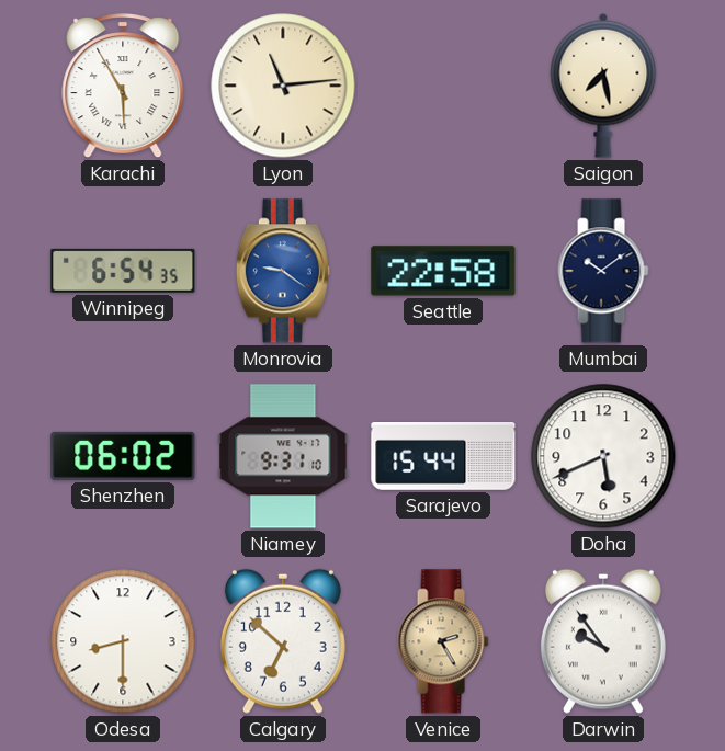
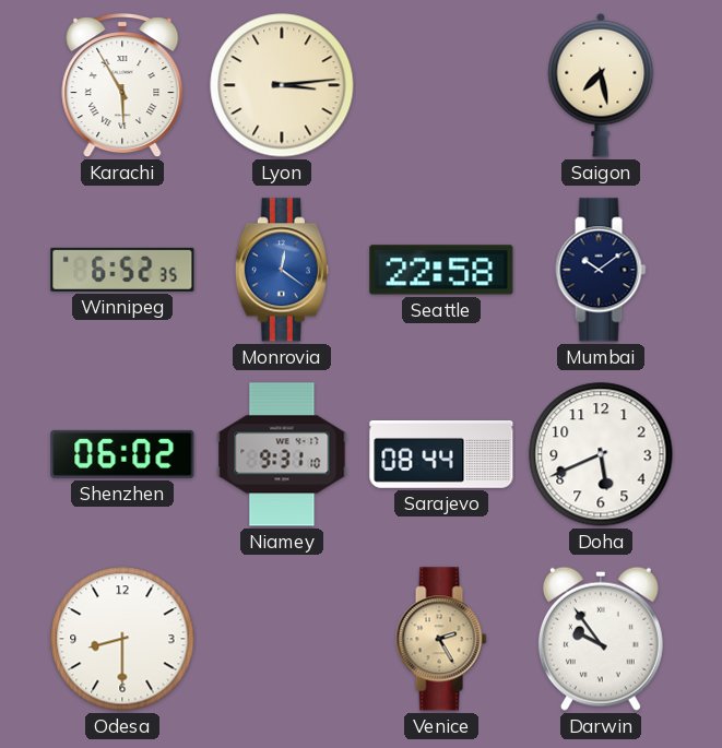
Lyon: 11:14 -> 3:14
Winnipeg: 6:54 -> 6:52
Monrovia: 9:21 -> 12:21
Sarajevo: 15:44 -> 08:44
Calgary: 6:52 -> none
